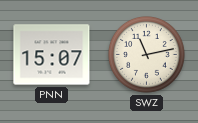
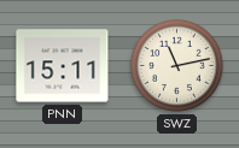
PNN: 15:07 -> 15:11
